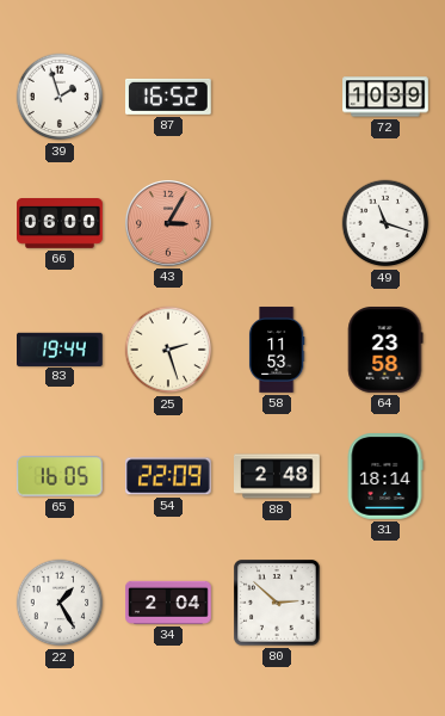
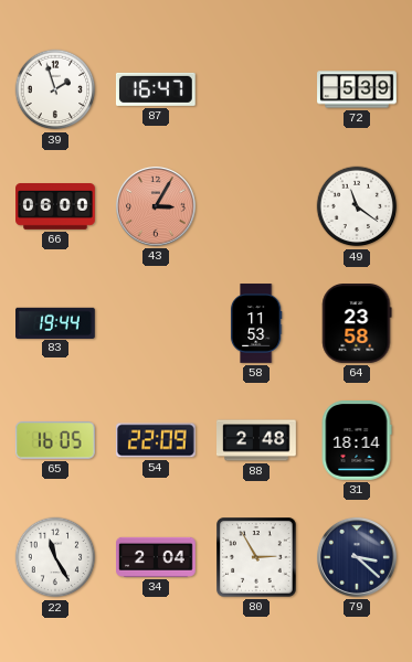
87: 16:52 -> 16:47
72: 10:39 -> 5:39
49: 11:18 -> 11:21
25: 2:27 -> none
22: 1:25 -> 11:25
80: 2:52 -> 2:55
79: none -> 3:22
